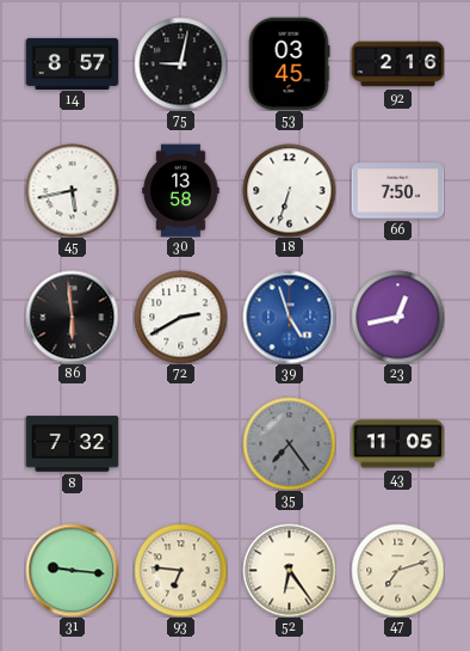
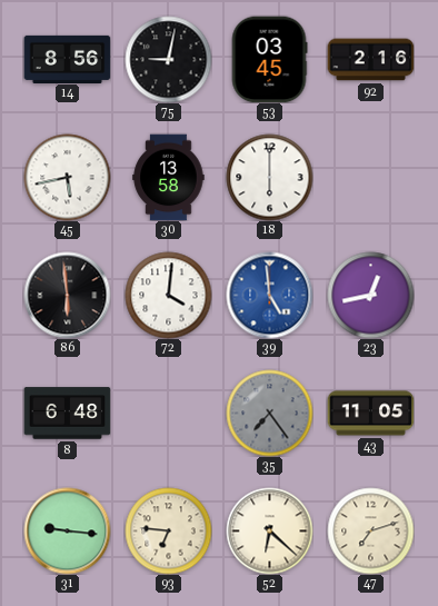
14: 8:57 -> 8:56
18: 6:33 -> 6:00
66: 7:50 -> none
72: 2:40 -> 4:01
39: 4:57 -> 4:59
8: 7:32 -> 6:48
52: 6:24 -> 6:22
